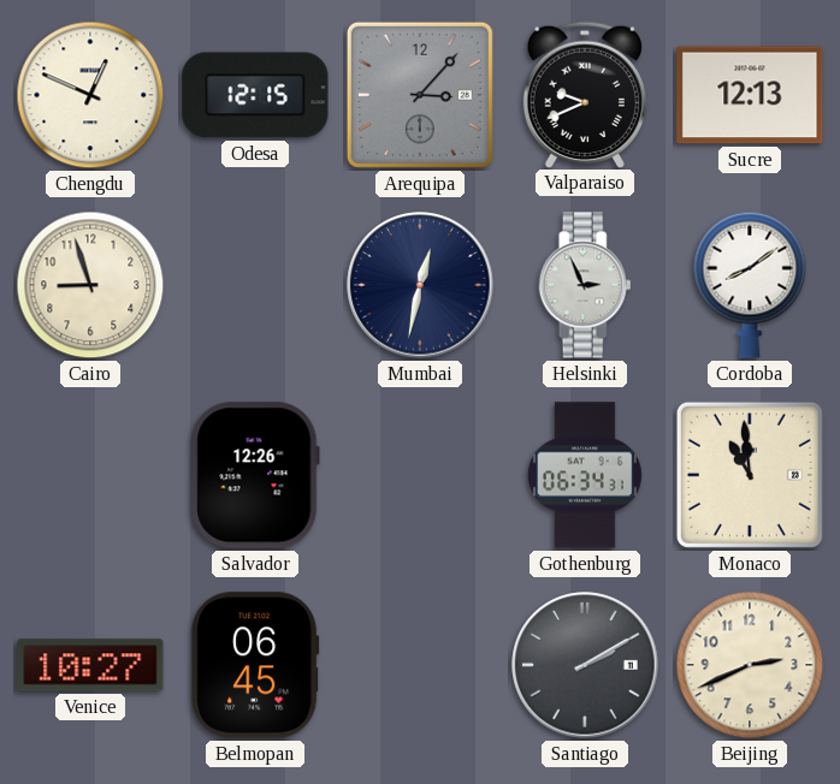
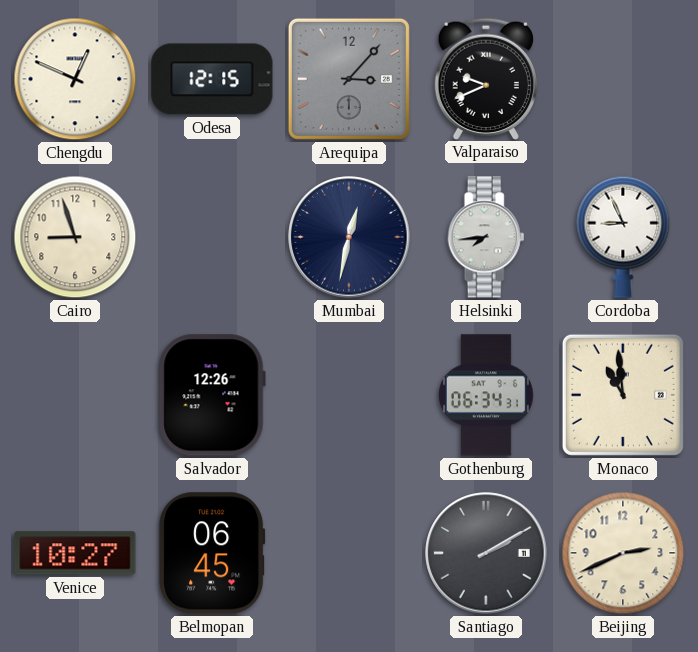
Sucre: 12:13 -> none
Helsinki: 2:56 -> 7:44
Cordoba: 8:09 -> 8:56
